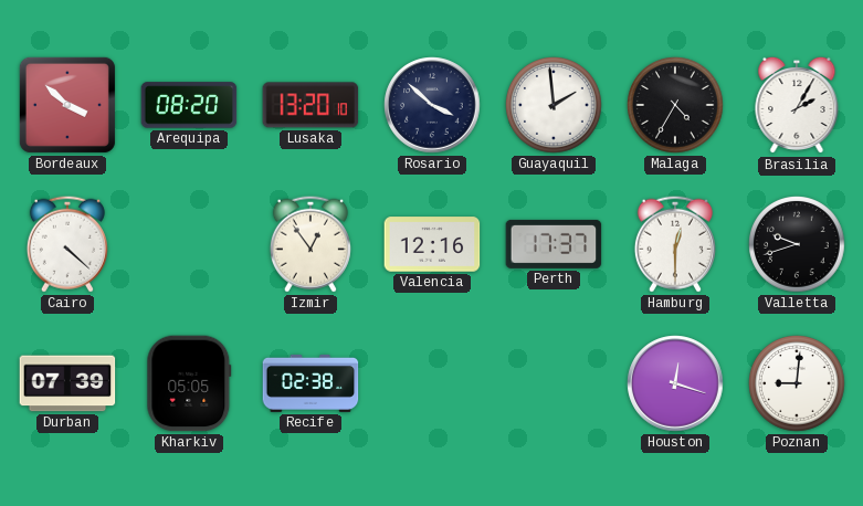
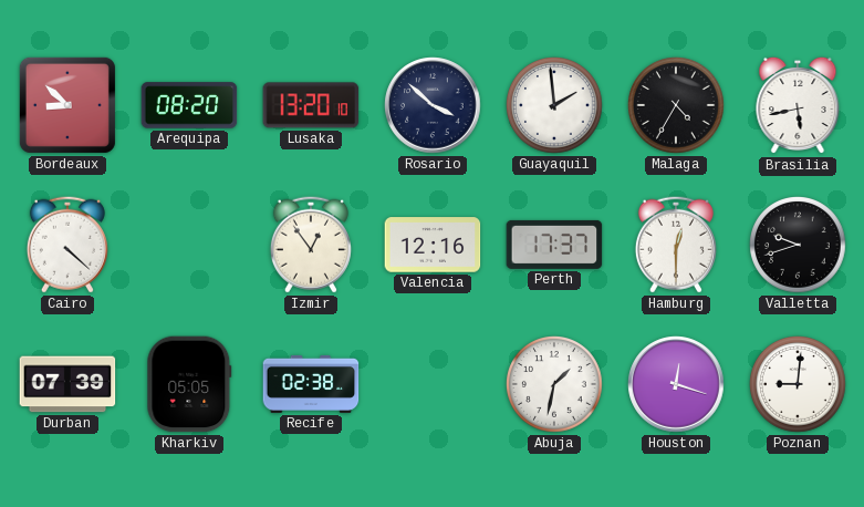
Bordeaux: 3:52 -> 8:52
Brasilia: 2:05 -> 5:43
Abuja: none -> 1:32
